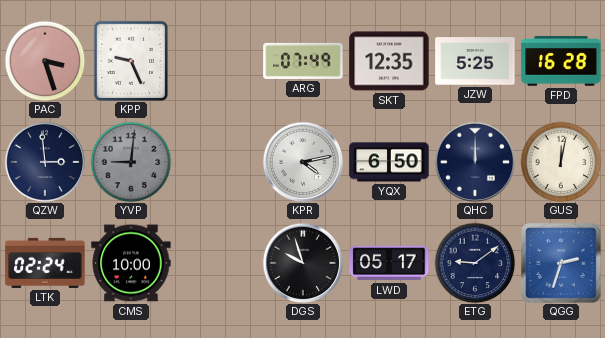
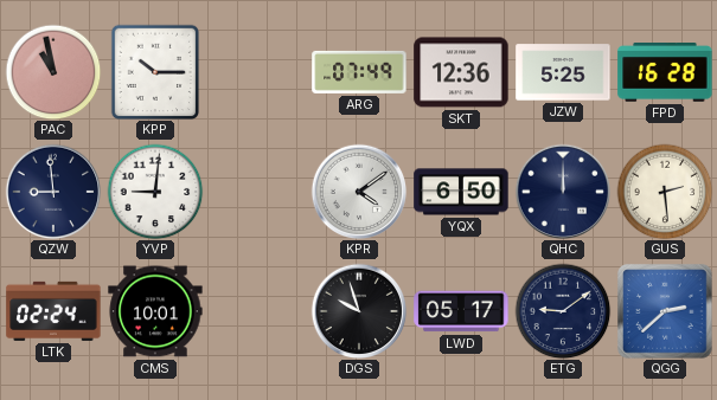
PAC: 3:27 -> 10:58
KPP: 9:26 -> 10:15
SKT: 12:35 -> 12:36
QZW: 2:59 -> 8:59
YVP dial: grey -> white
KPR: 4:13 -> 4:09
GUS: 12:02 -> 2:29
CMS: 10:00 -> 10:01
QGG: 2:33 -> 2:38
